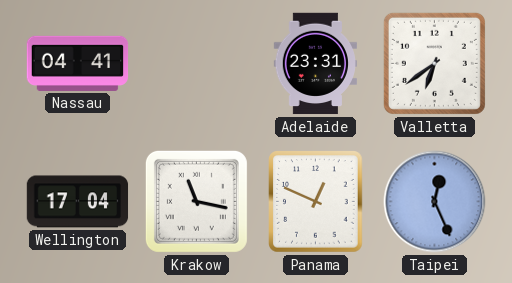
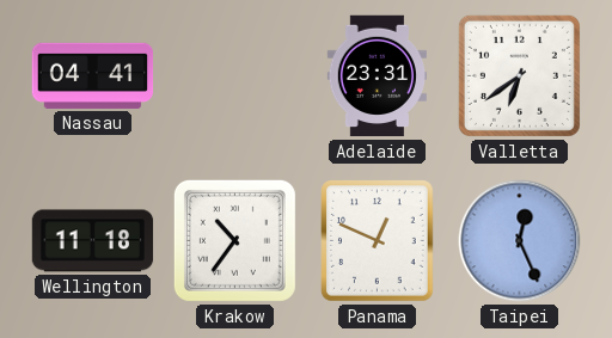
Wellington: 17:04 -> 11:18
Krakow: 11:17 -> 10:36
